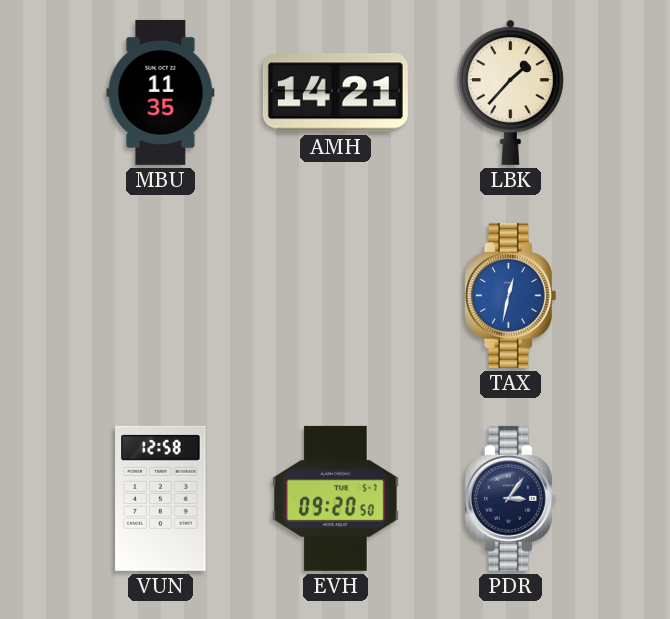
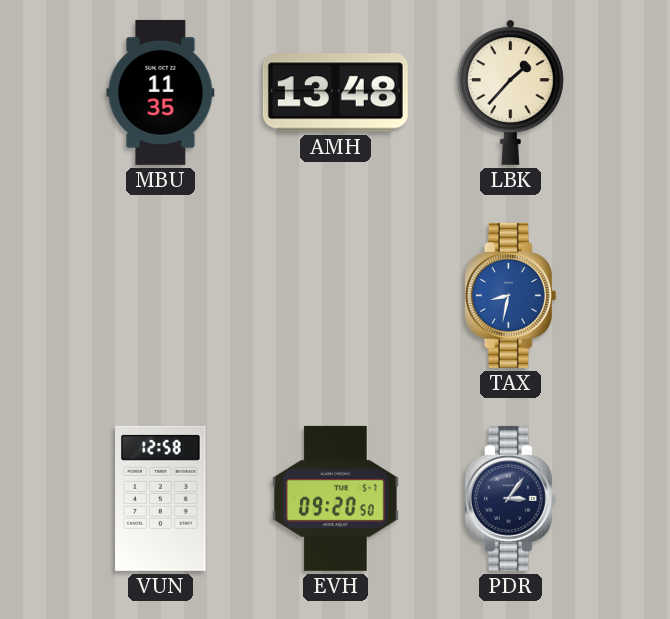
AMH: 14:21 -> 13:48
TAX: 12:32 -> 8:32
